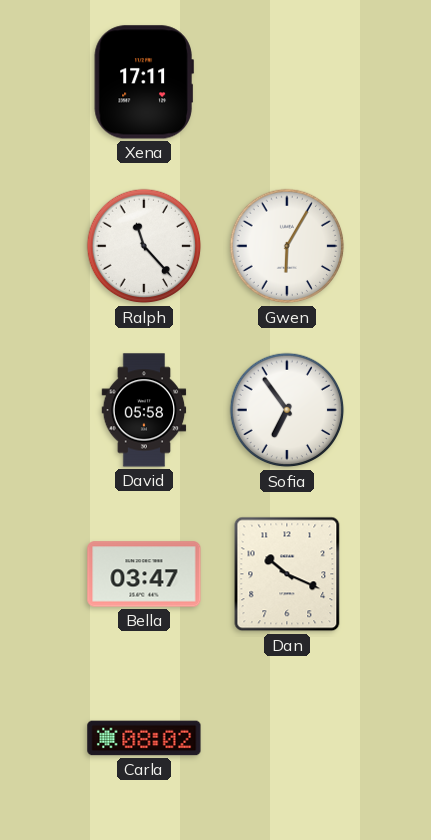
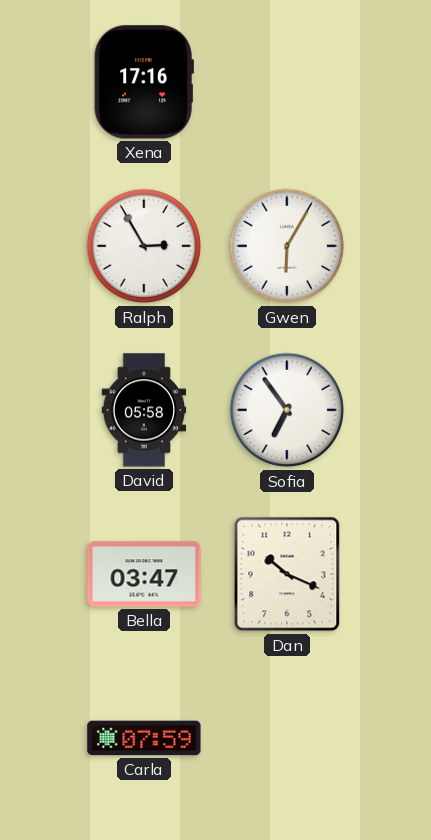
Xena: 17:11 -> 17:16
Ralph: 11:23 -> 2:55
Carla: 08:02 -> 07:59
